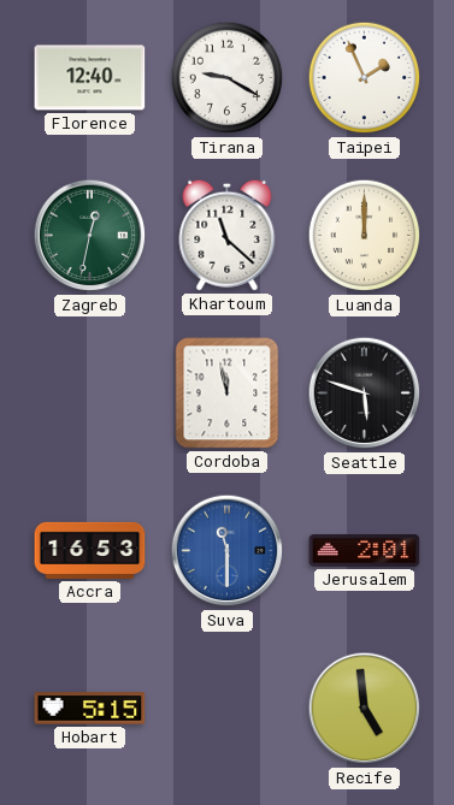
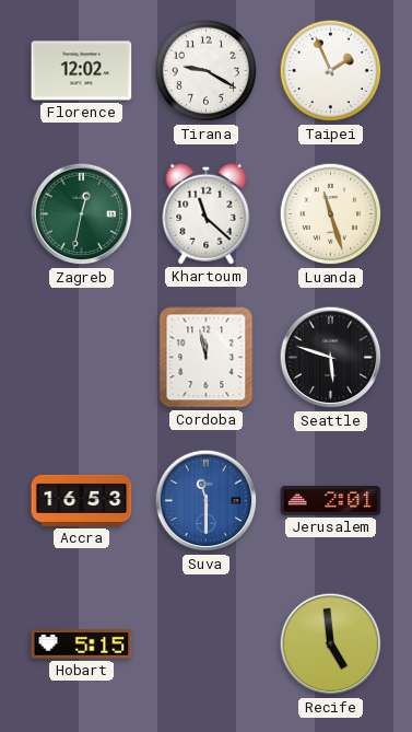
Florence: 12:40 -> 12:02
Luanda: 12:00 -> 11:27
